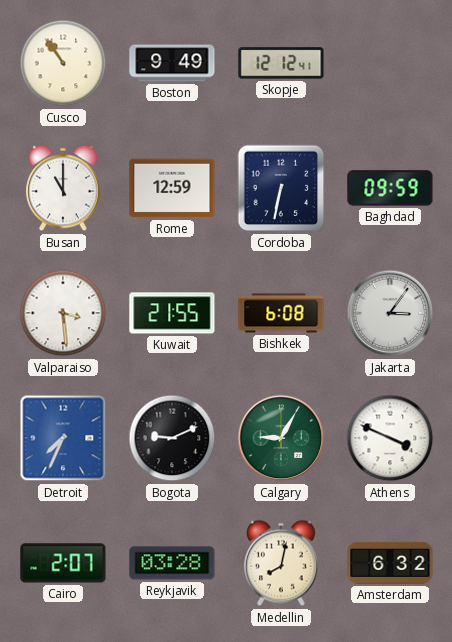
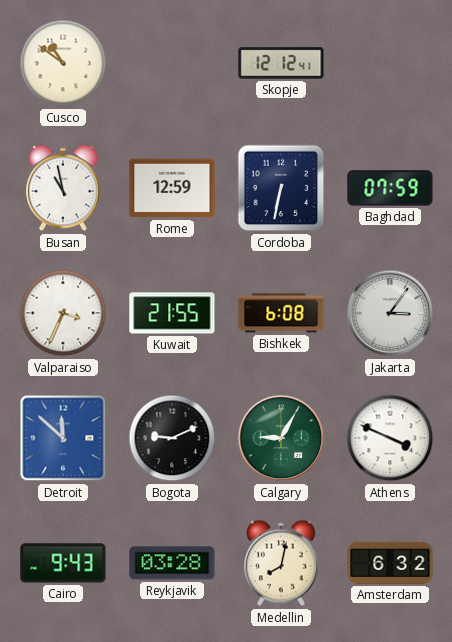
Cusco: 10:54 -> 10:51
Boston: 9:49 -> none
Busan: 11:00 -> 10:58
Baghdad: 09:59 -> 07:59
Valparaiso: 3:29 -> 3:34
Detroit: 7:34 -> 11:52
Cairo: 2:07 -> 9:43
